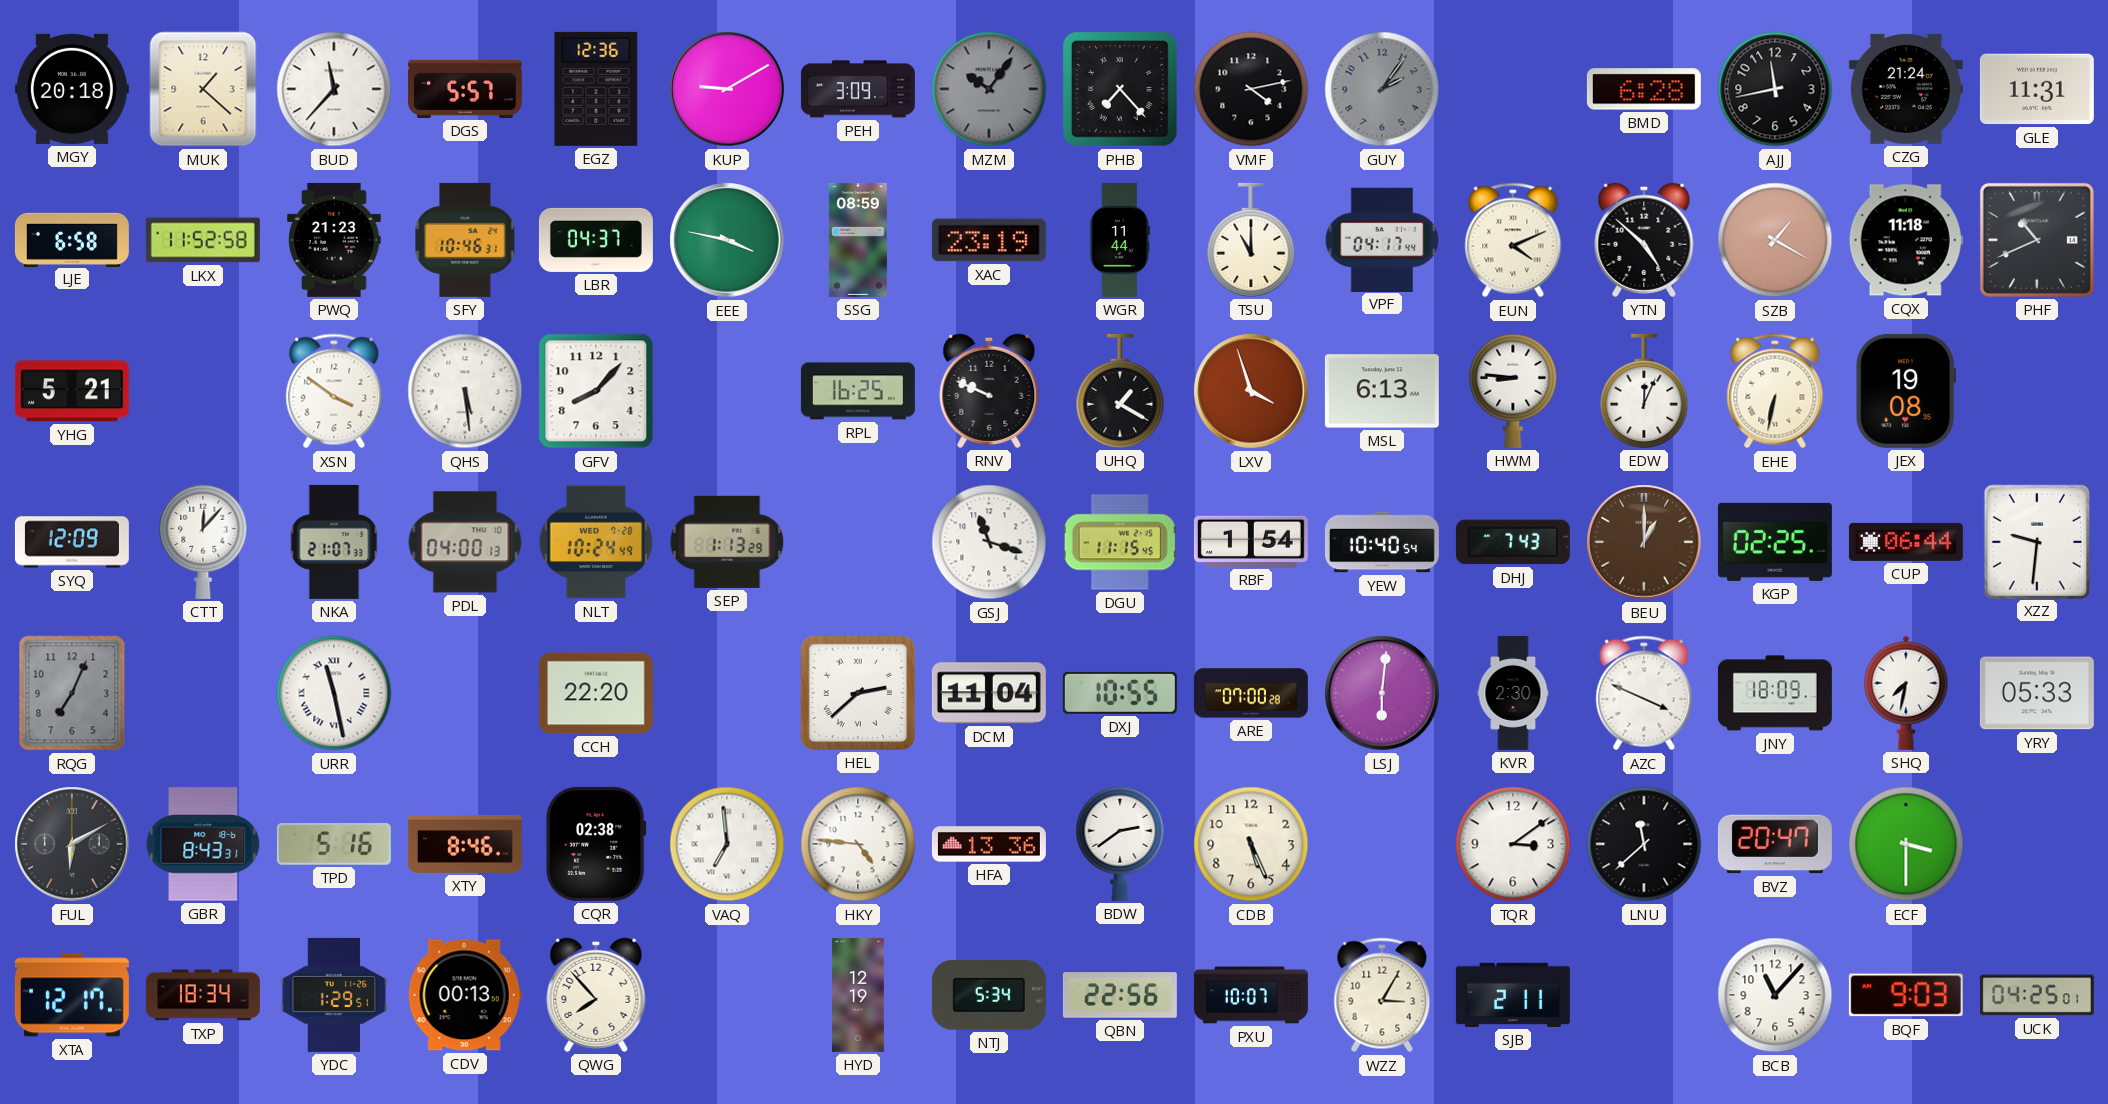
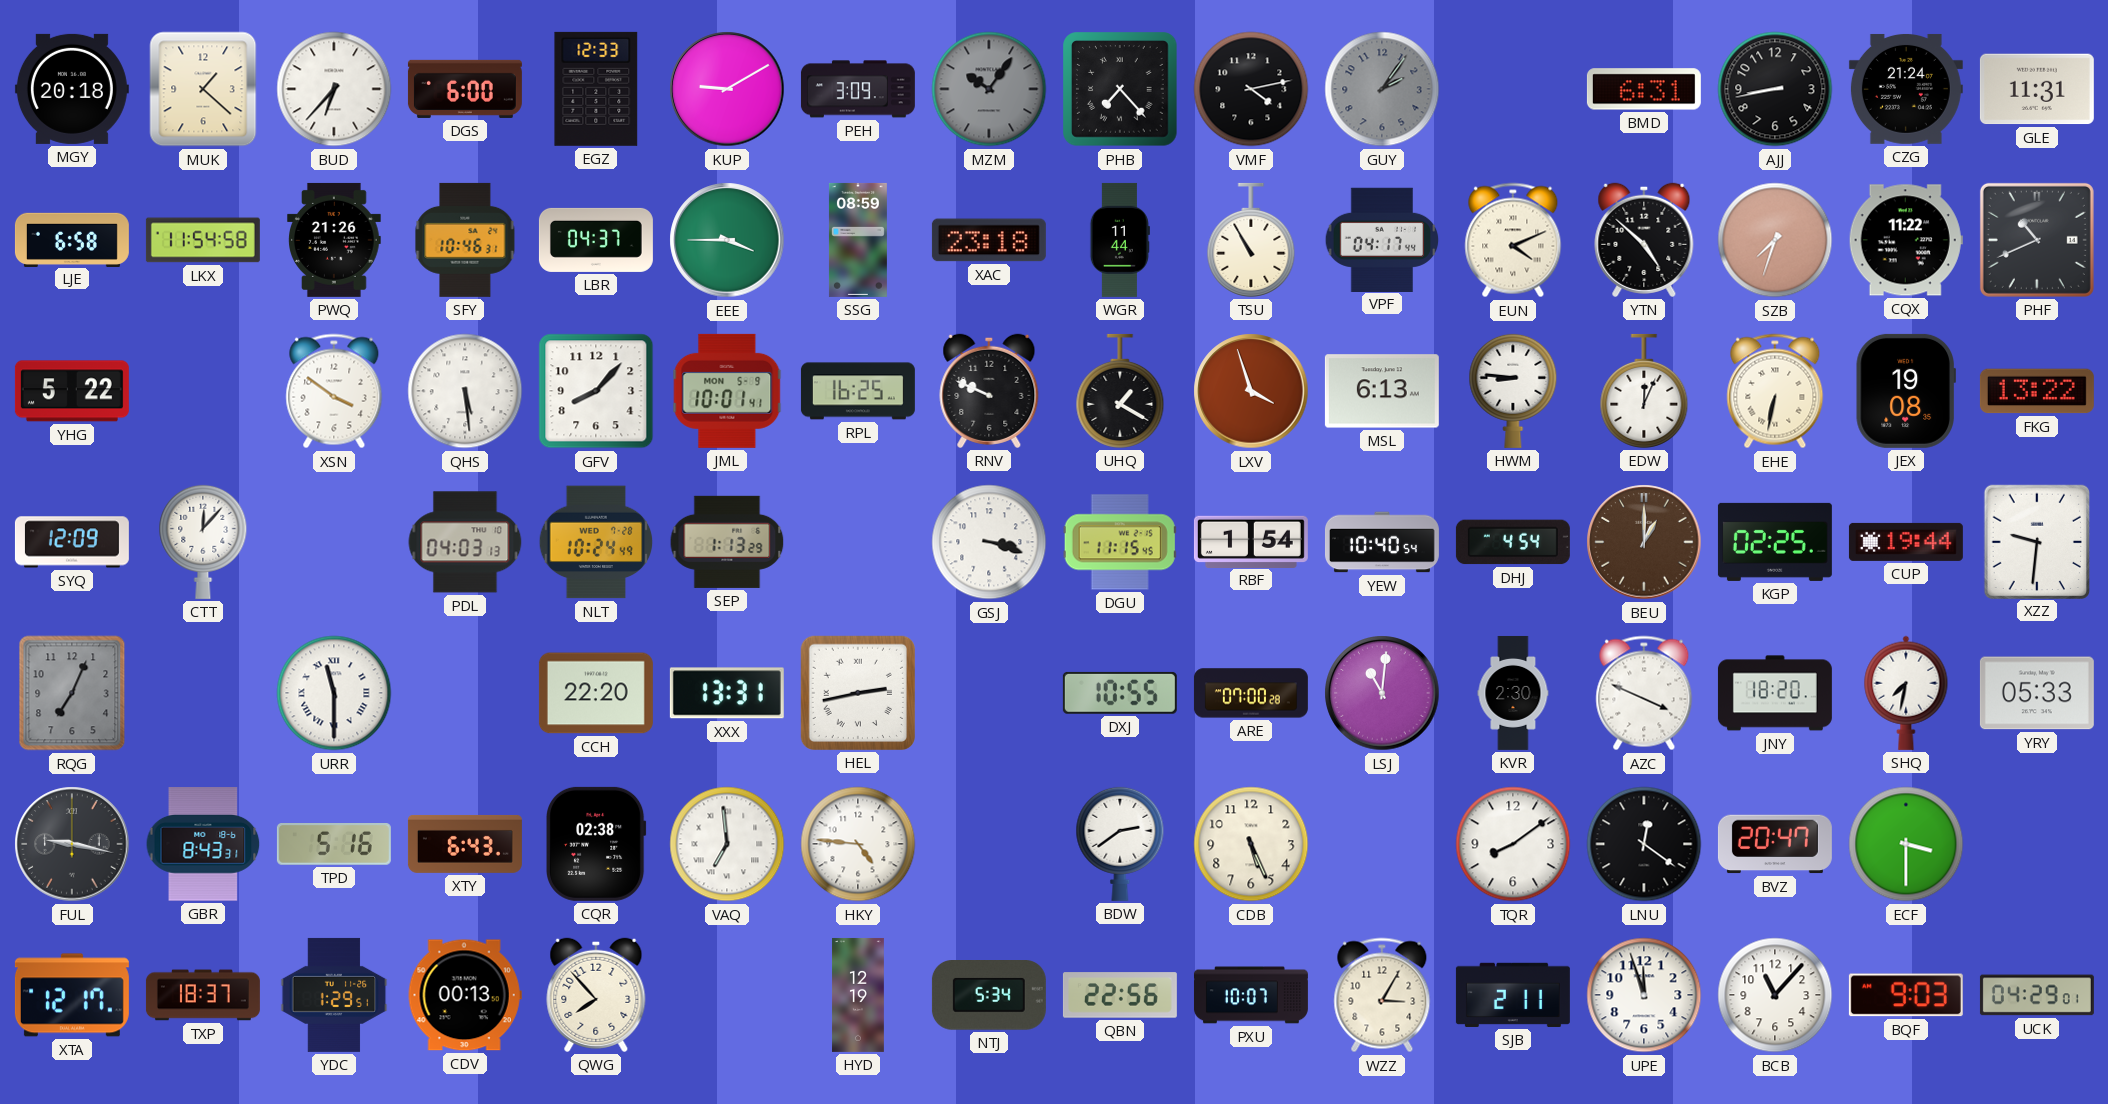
BUD: 11:37 -> 6:37
DGS: 5:57 -> 6:00
EGZ: 12:36 -> 12:33
BMD: 6:28 -> 6:31
AJJ: 11:43 -> 8:43
LKX: 11:52 -> 11:54
PWQ: 21:23 -> 21:26
EEE: 3:47 -> 3:45
XAC: 23:19 -> 23:18
TSU: 11:00 -> 10:55
SZB: 1:20 -> 7:33
CQX: 11:18 -> 11:22
YHG: 5:21 -> 5:22
JML: none -> 10:01
FKG: none -> 13:22
NKA: 21:07 -> none
PDL: 04:00 -> 04:03
GSJ: 11:18 -> 3:18
DHJ: 7:43 -> 4:54
CUP: 06:44 -> 19:44
URR: 11:28 -> 11:30
XXX: none -> 13:31
HEL: 2:38 -> 2:43
DCM: 11:04 -> none
LSJ: 6:01 -> 11:01
JNY: 18:09 -> 18:20
FUL: 6:10 -> 9:17
XTY: 8:46 -> 6:43
HFA: 13:36 -> none
TQR: 3:09 -> 8:09
LNU: 11:38 -> 12:21
TXP: 18:34 -> 18:37
UPE: none -> 11:57
UCK: 04:25 -> 04:29
